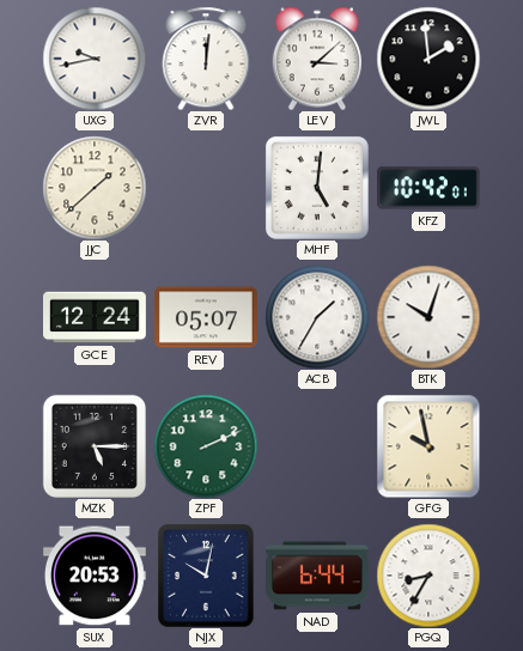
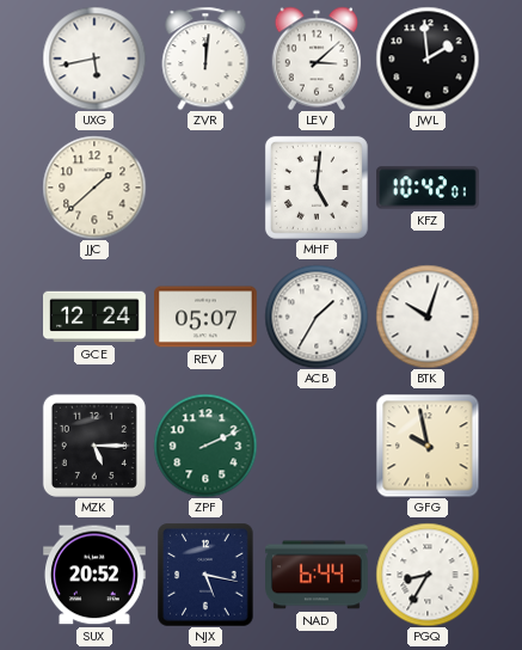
UXG: 9:43 -> 5:43
SUX: 20:53 -> 20:52
NJX: 10:02 -> 5:17
